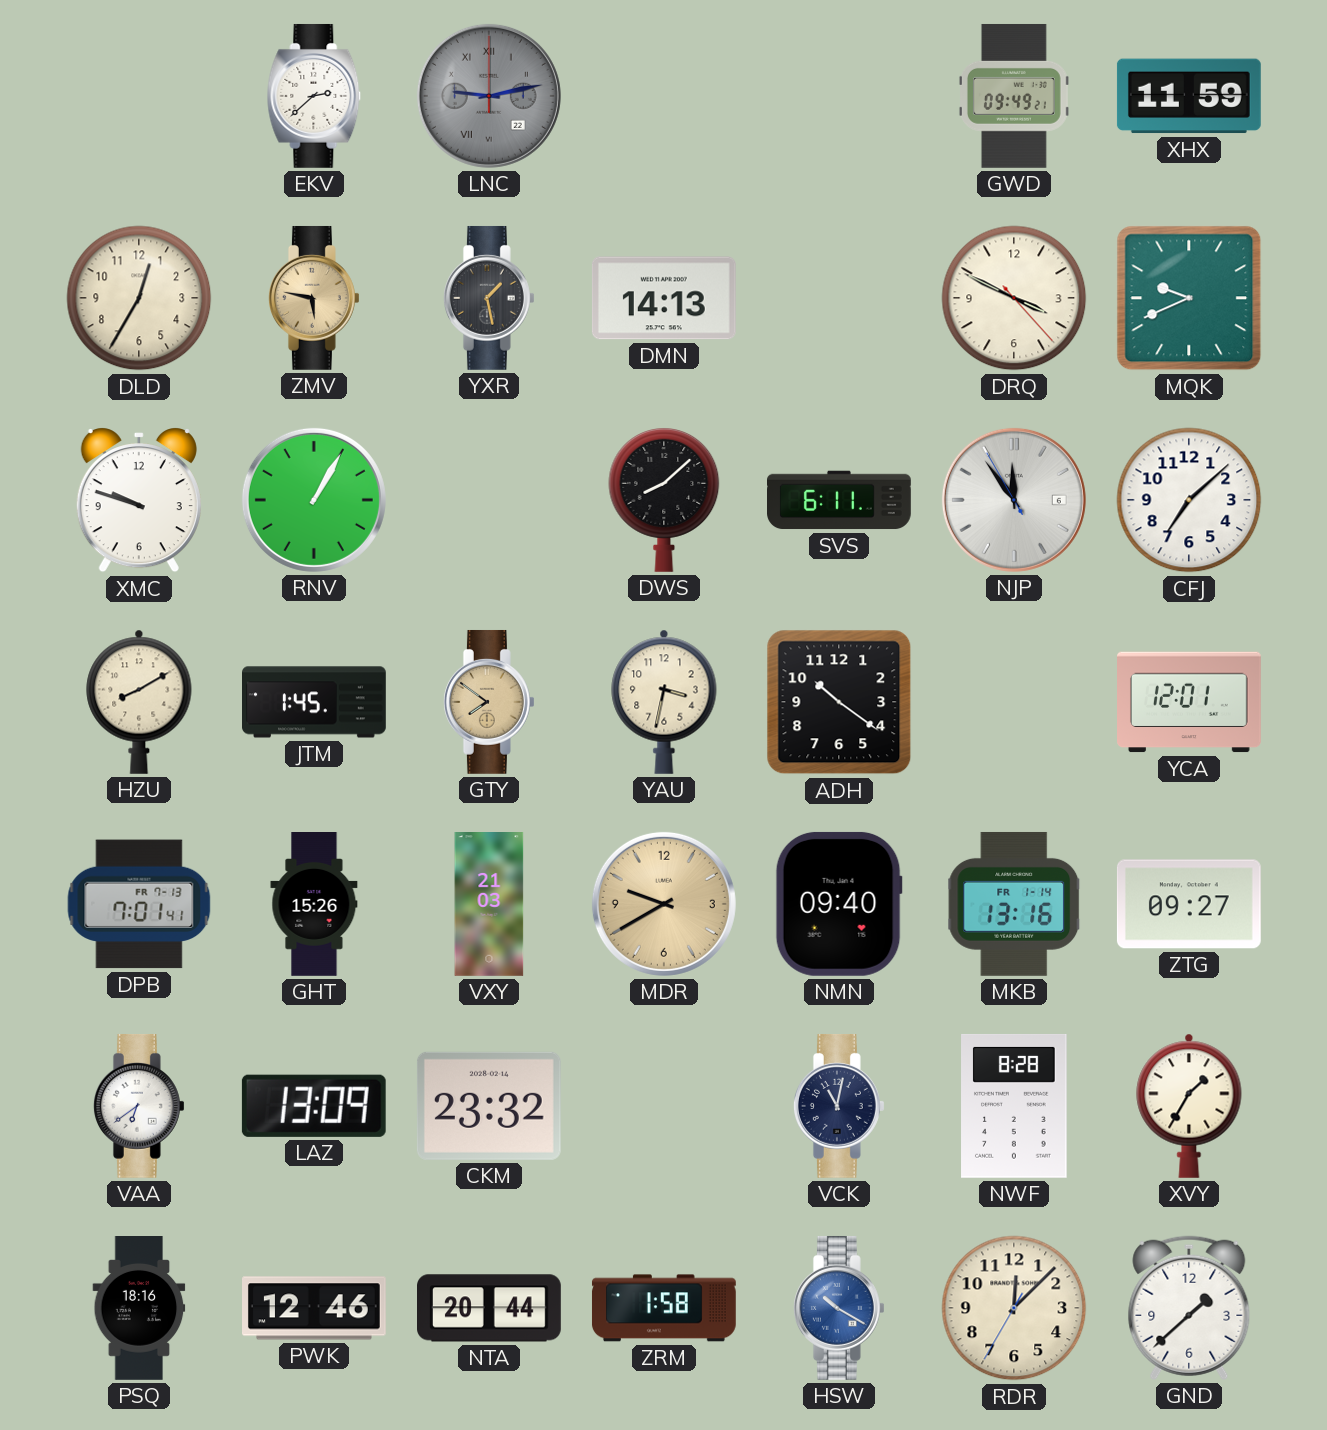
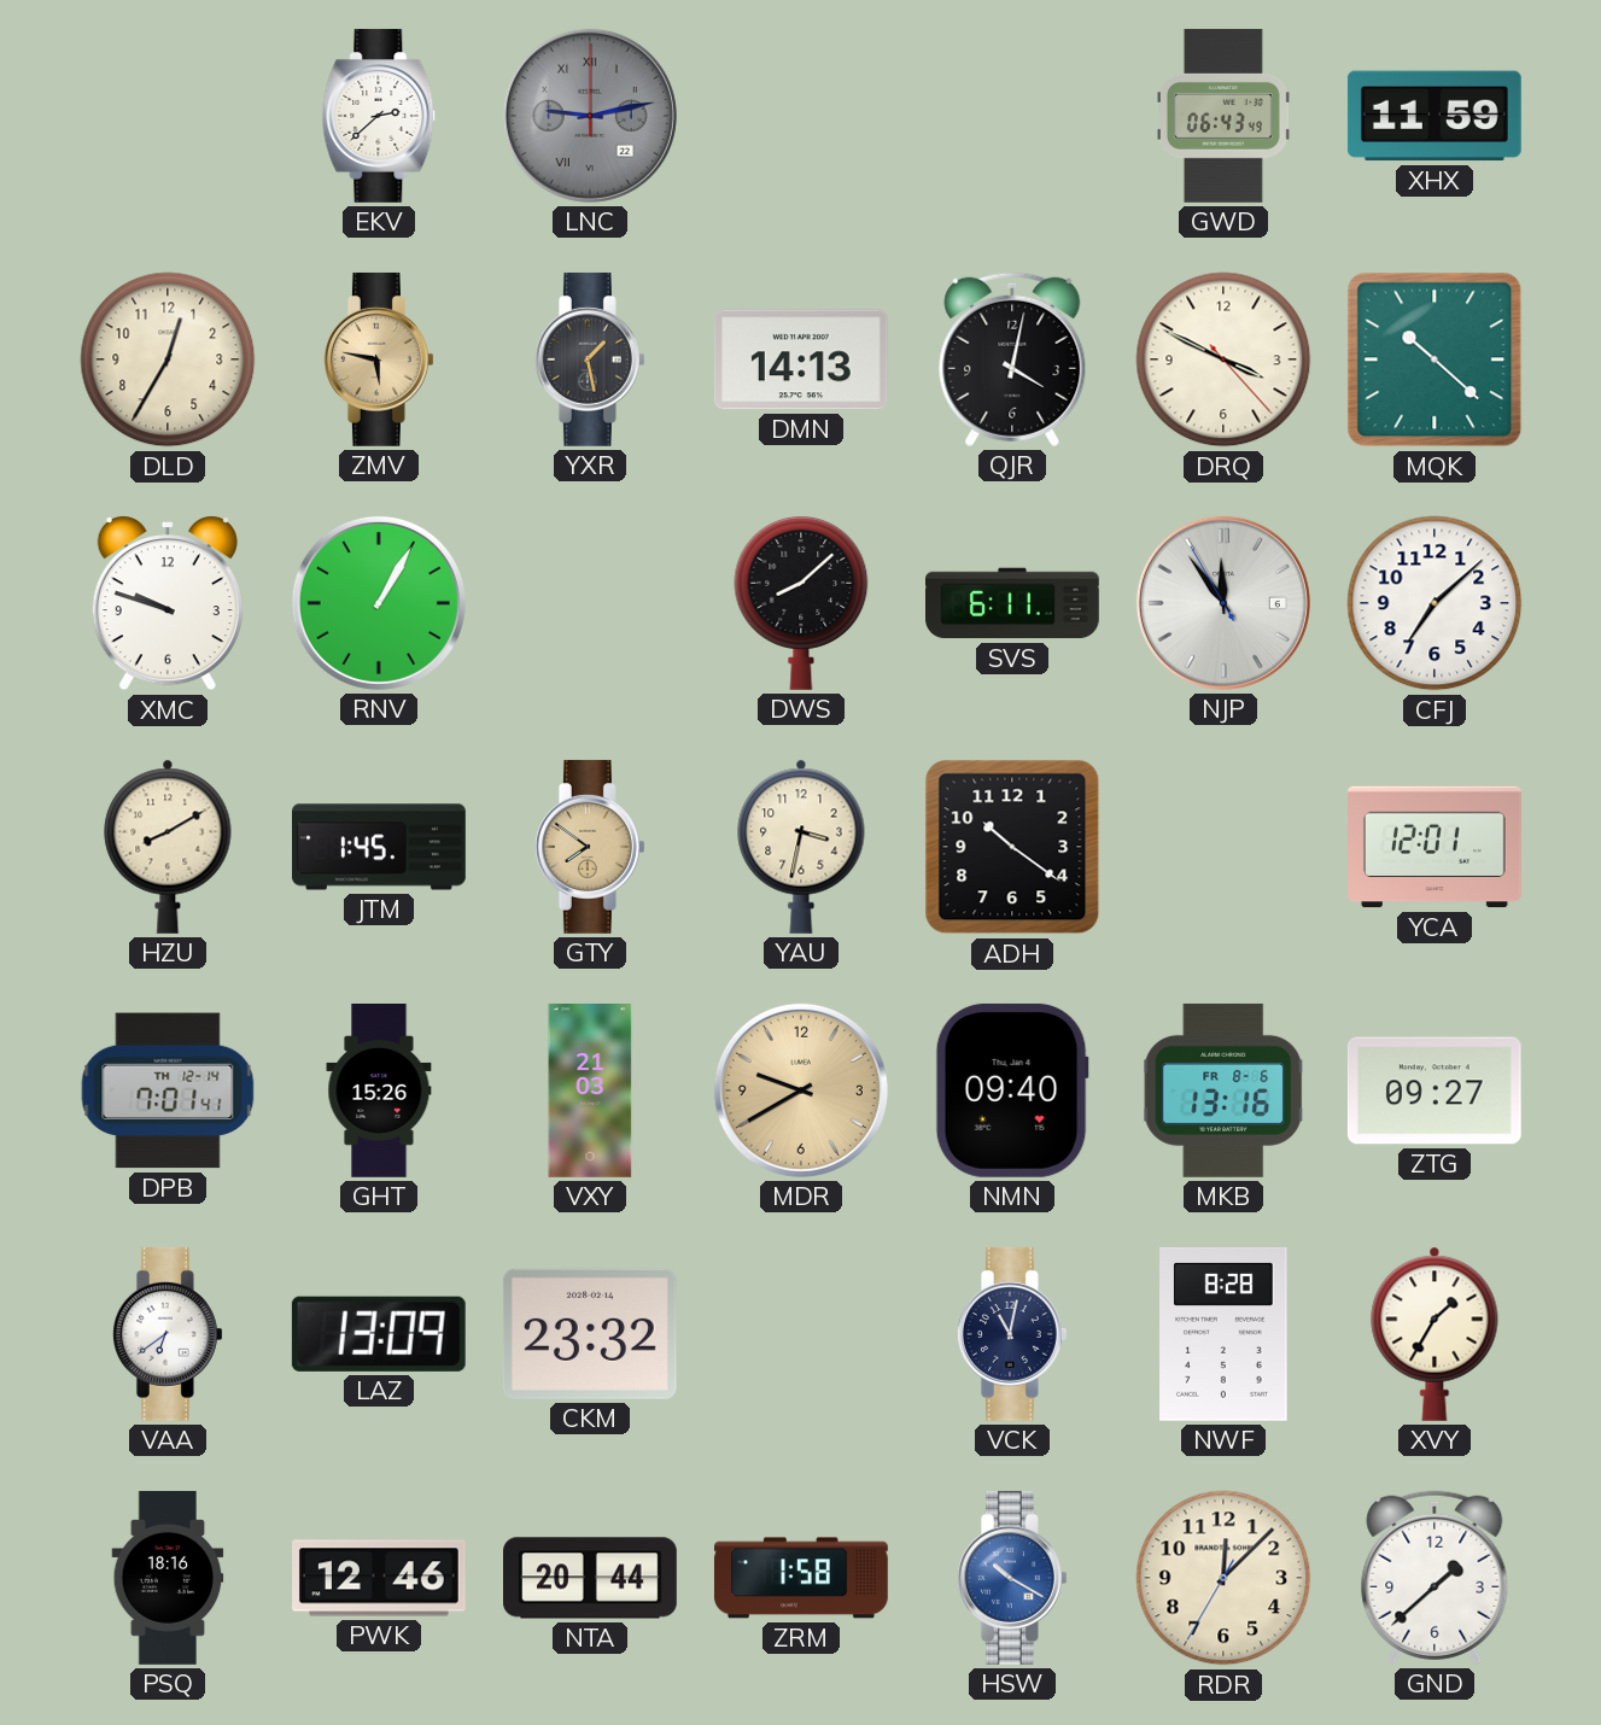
GWD: 09:49 -> 06:43
QJR: none -> 4:02
MQK: 9:41 -> 10:22
DPB date: FR 7-13 -> TH 12-14
MKB date: FR 1-14 -> FR 8-6
